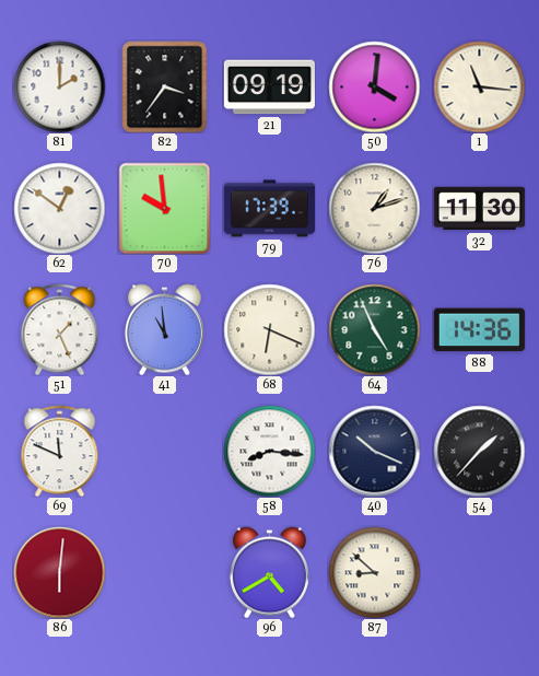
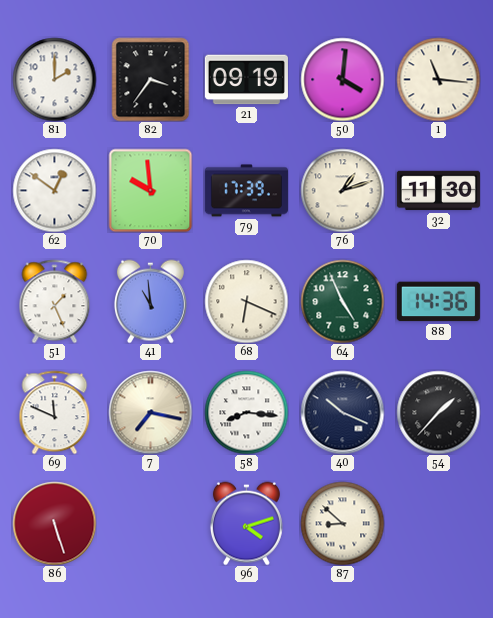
7: none -> 7:17
86: 6:01 -> 5:27
96: 4:40 -> 4:12
